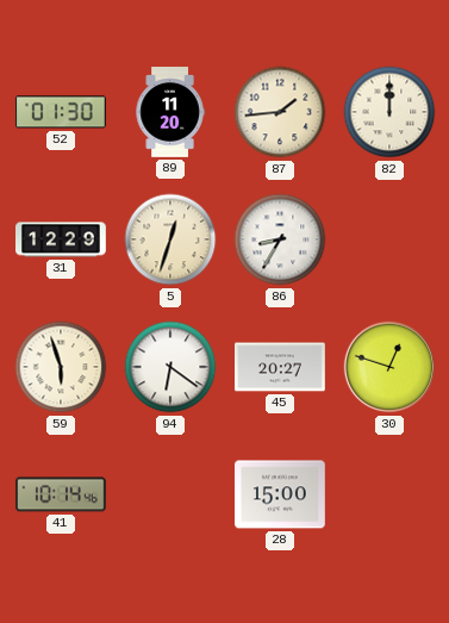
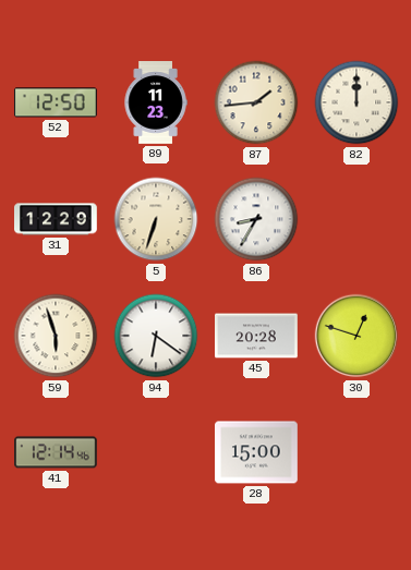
52: 01:30 -> 12:50
89: 11:20 -> 11:23
5: 12:33 -> 6:33
45: 20:27 -> 20:28
41: 10:14 -> 12:14
